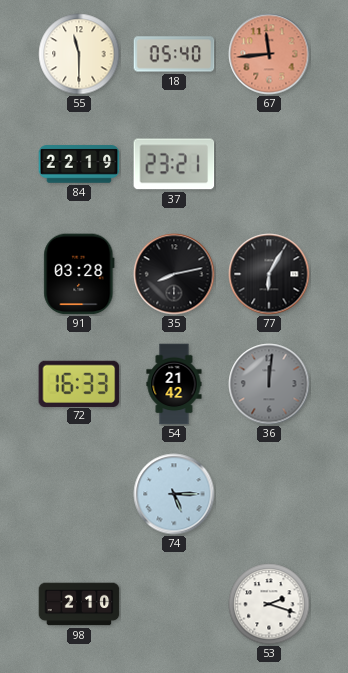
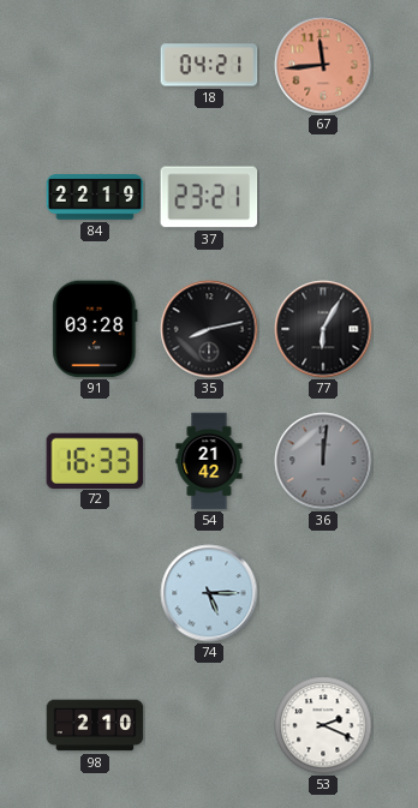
55: 11:30 -> none
18: 05:40 -> 04:21
53: 2:18 -> 2:19
